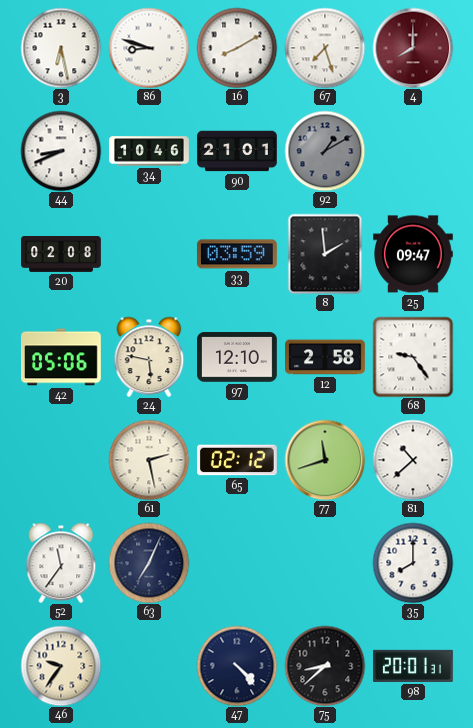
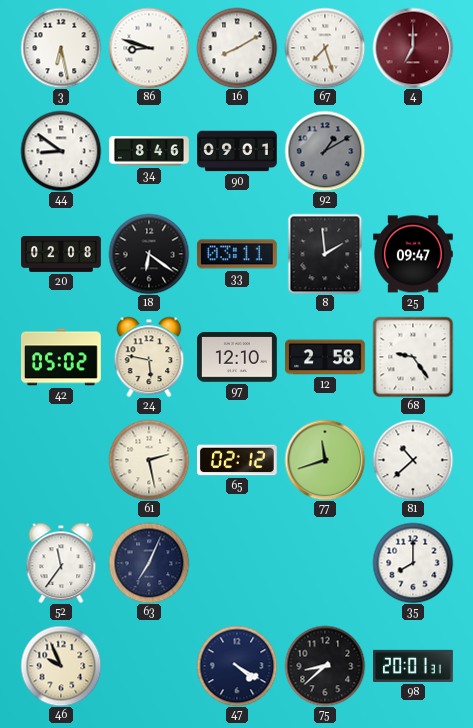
4: 8:00 -> 7:00
44: 8:41 -> 8:51
34: 10:46 -> 8:46
90: 21:01 -> 09:01
18: none -> 6:21
33: 03:59 -> 03:11
42: 05:06 -> 05:02
46: 9:36 -> 9:56
47: 4:23 -> 4:20
